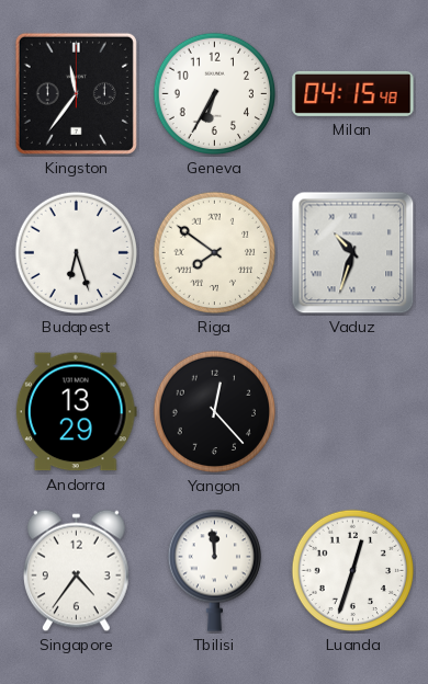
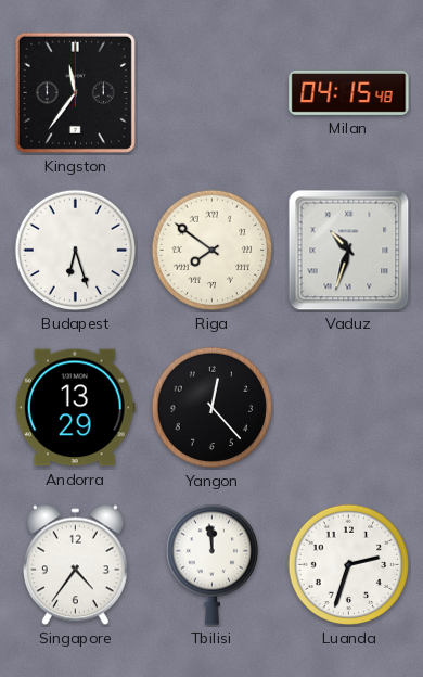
Geneva: 6:35 -> none
Luanda: 12:33 -> 2:33
